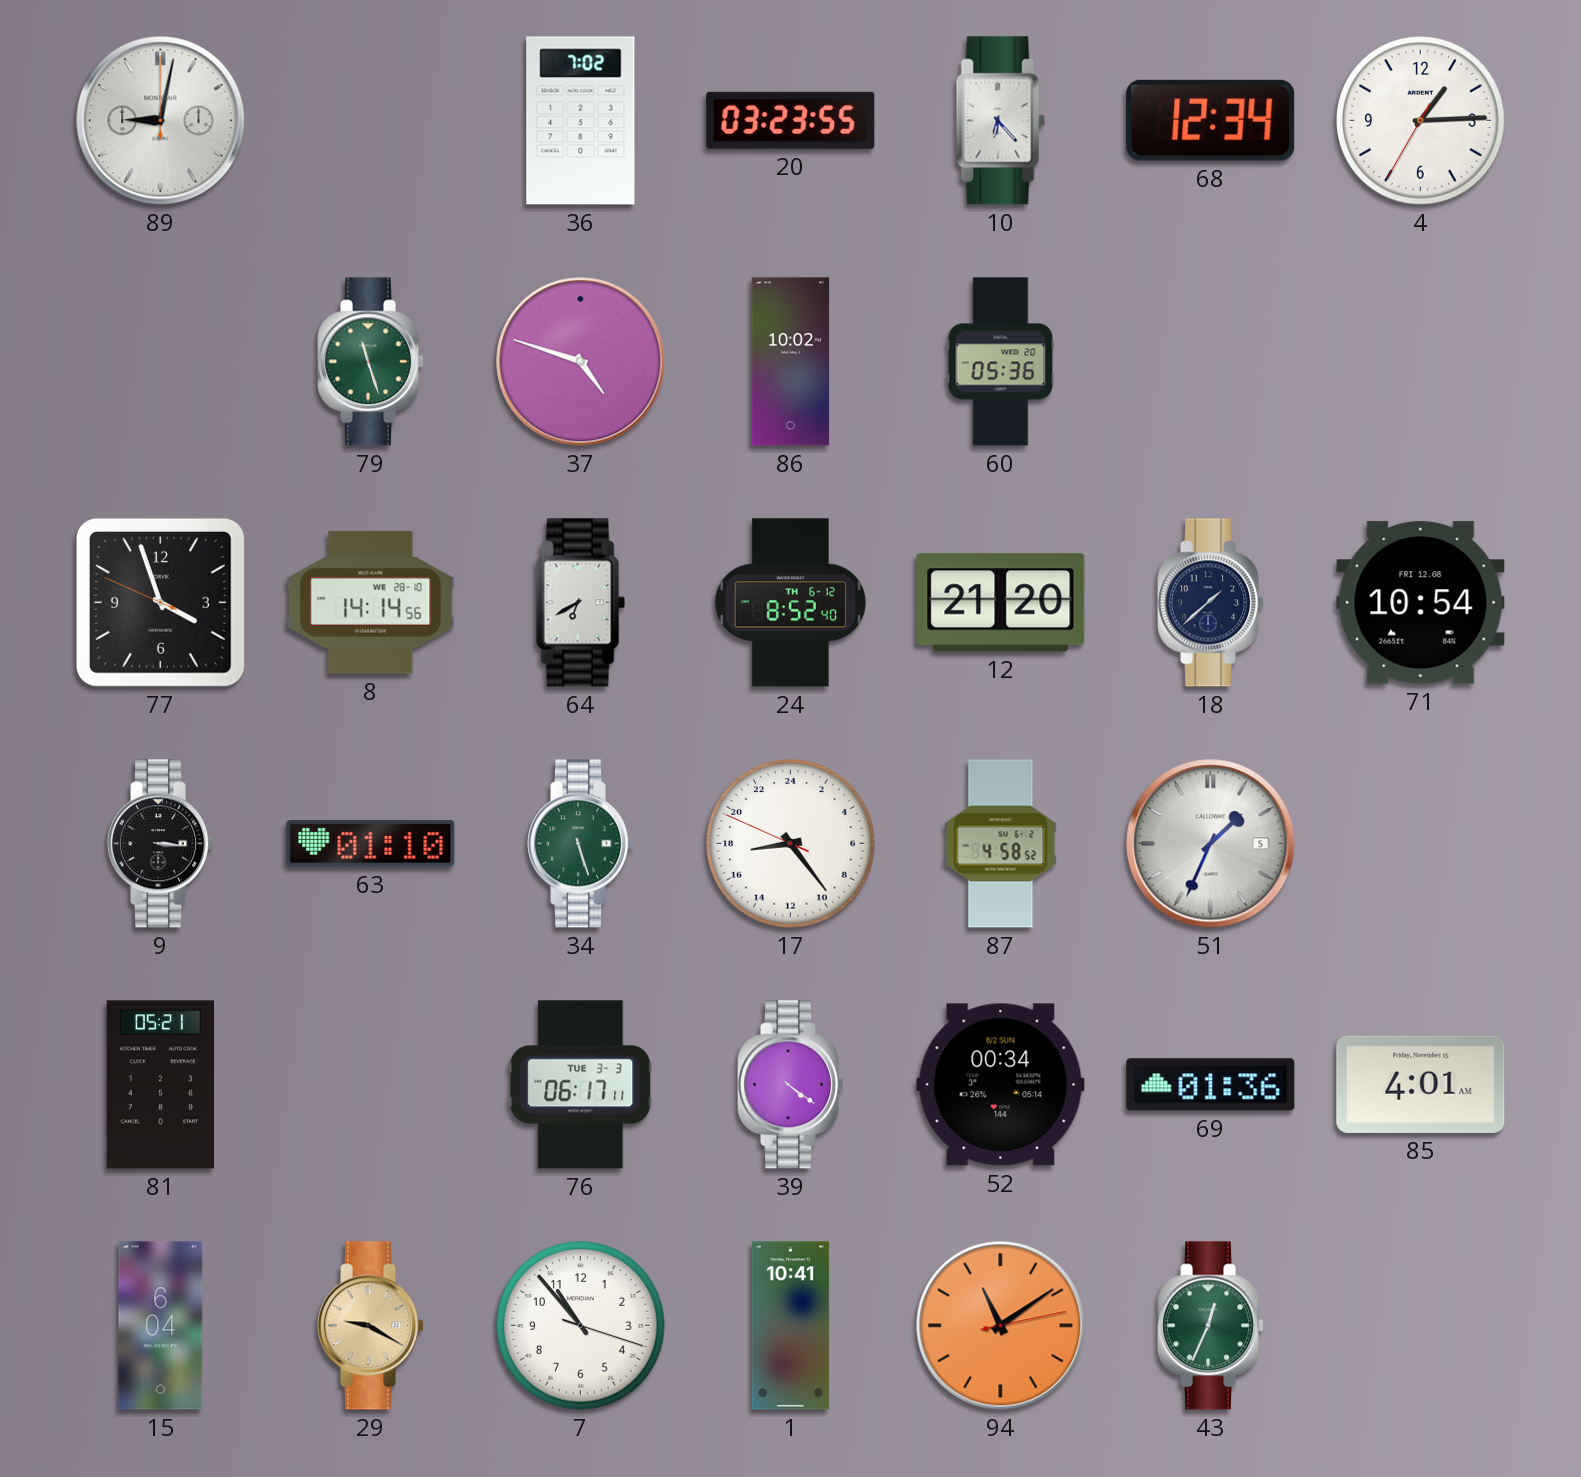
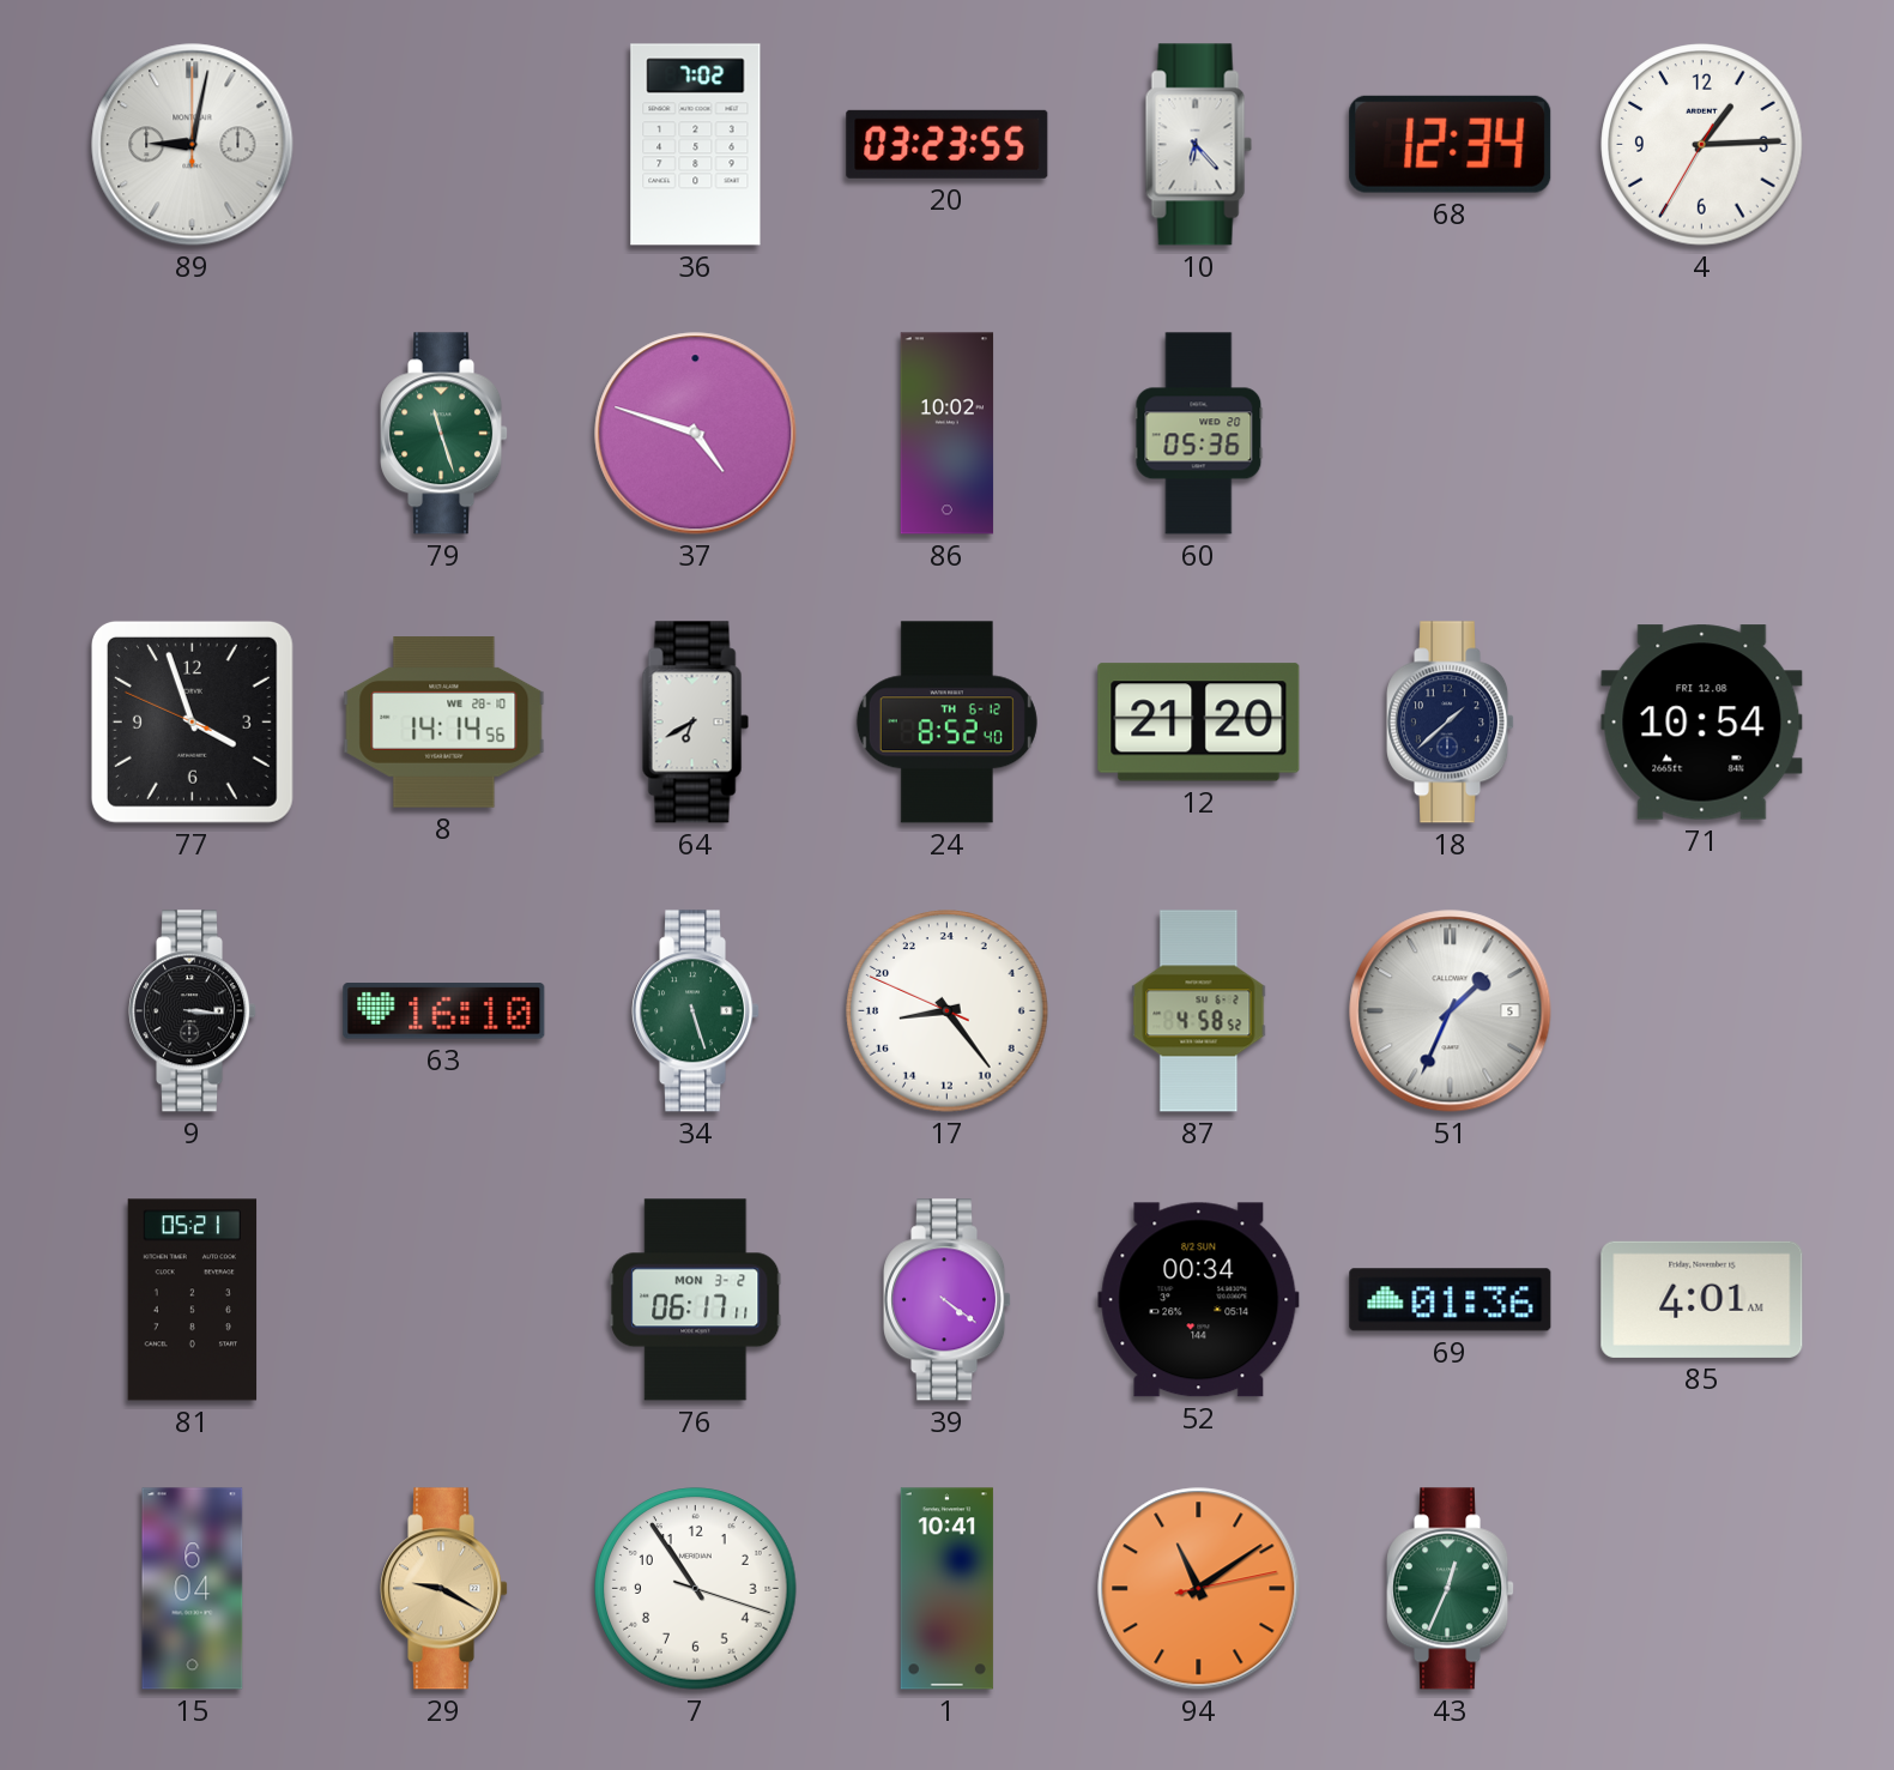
63: 01:10 -> 16:10
76 date: TUE 3-3 -> MON 3-2
7: 10:53 -> 10:54
